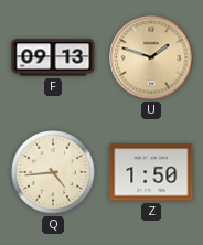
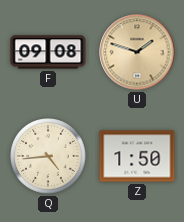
F: 09:13 -> 09:08
